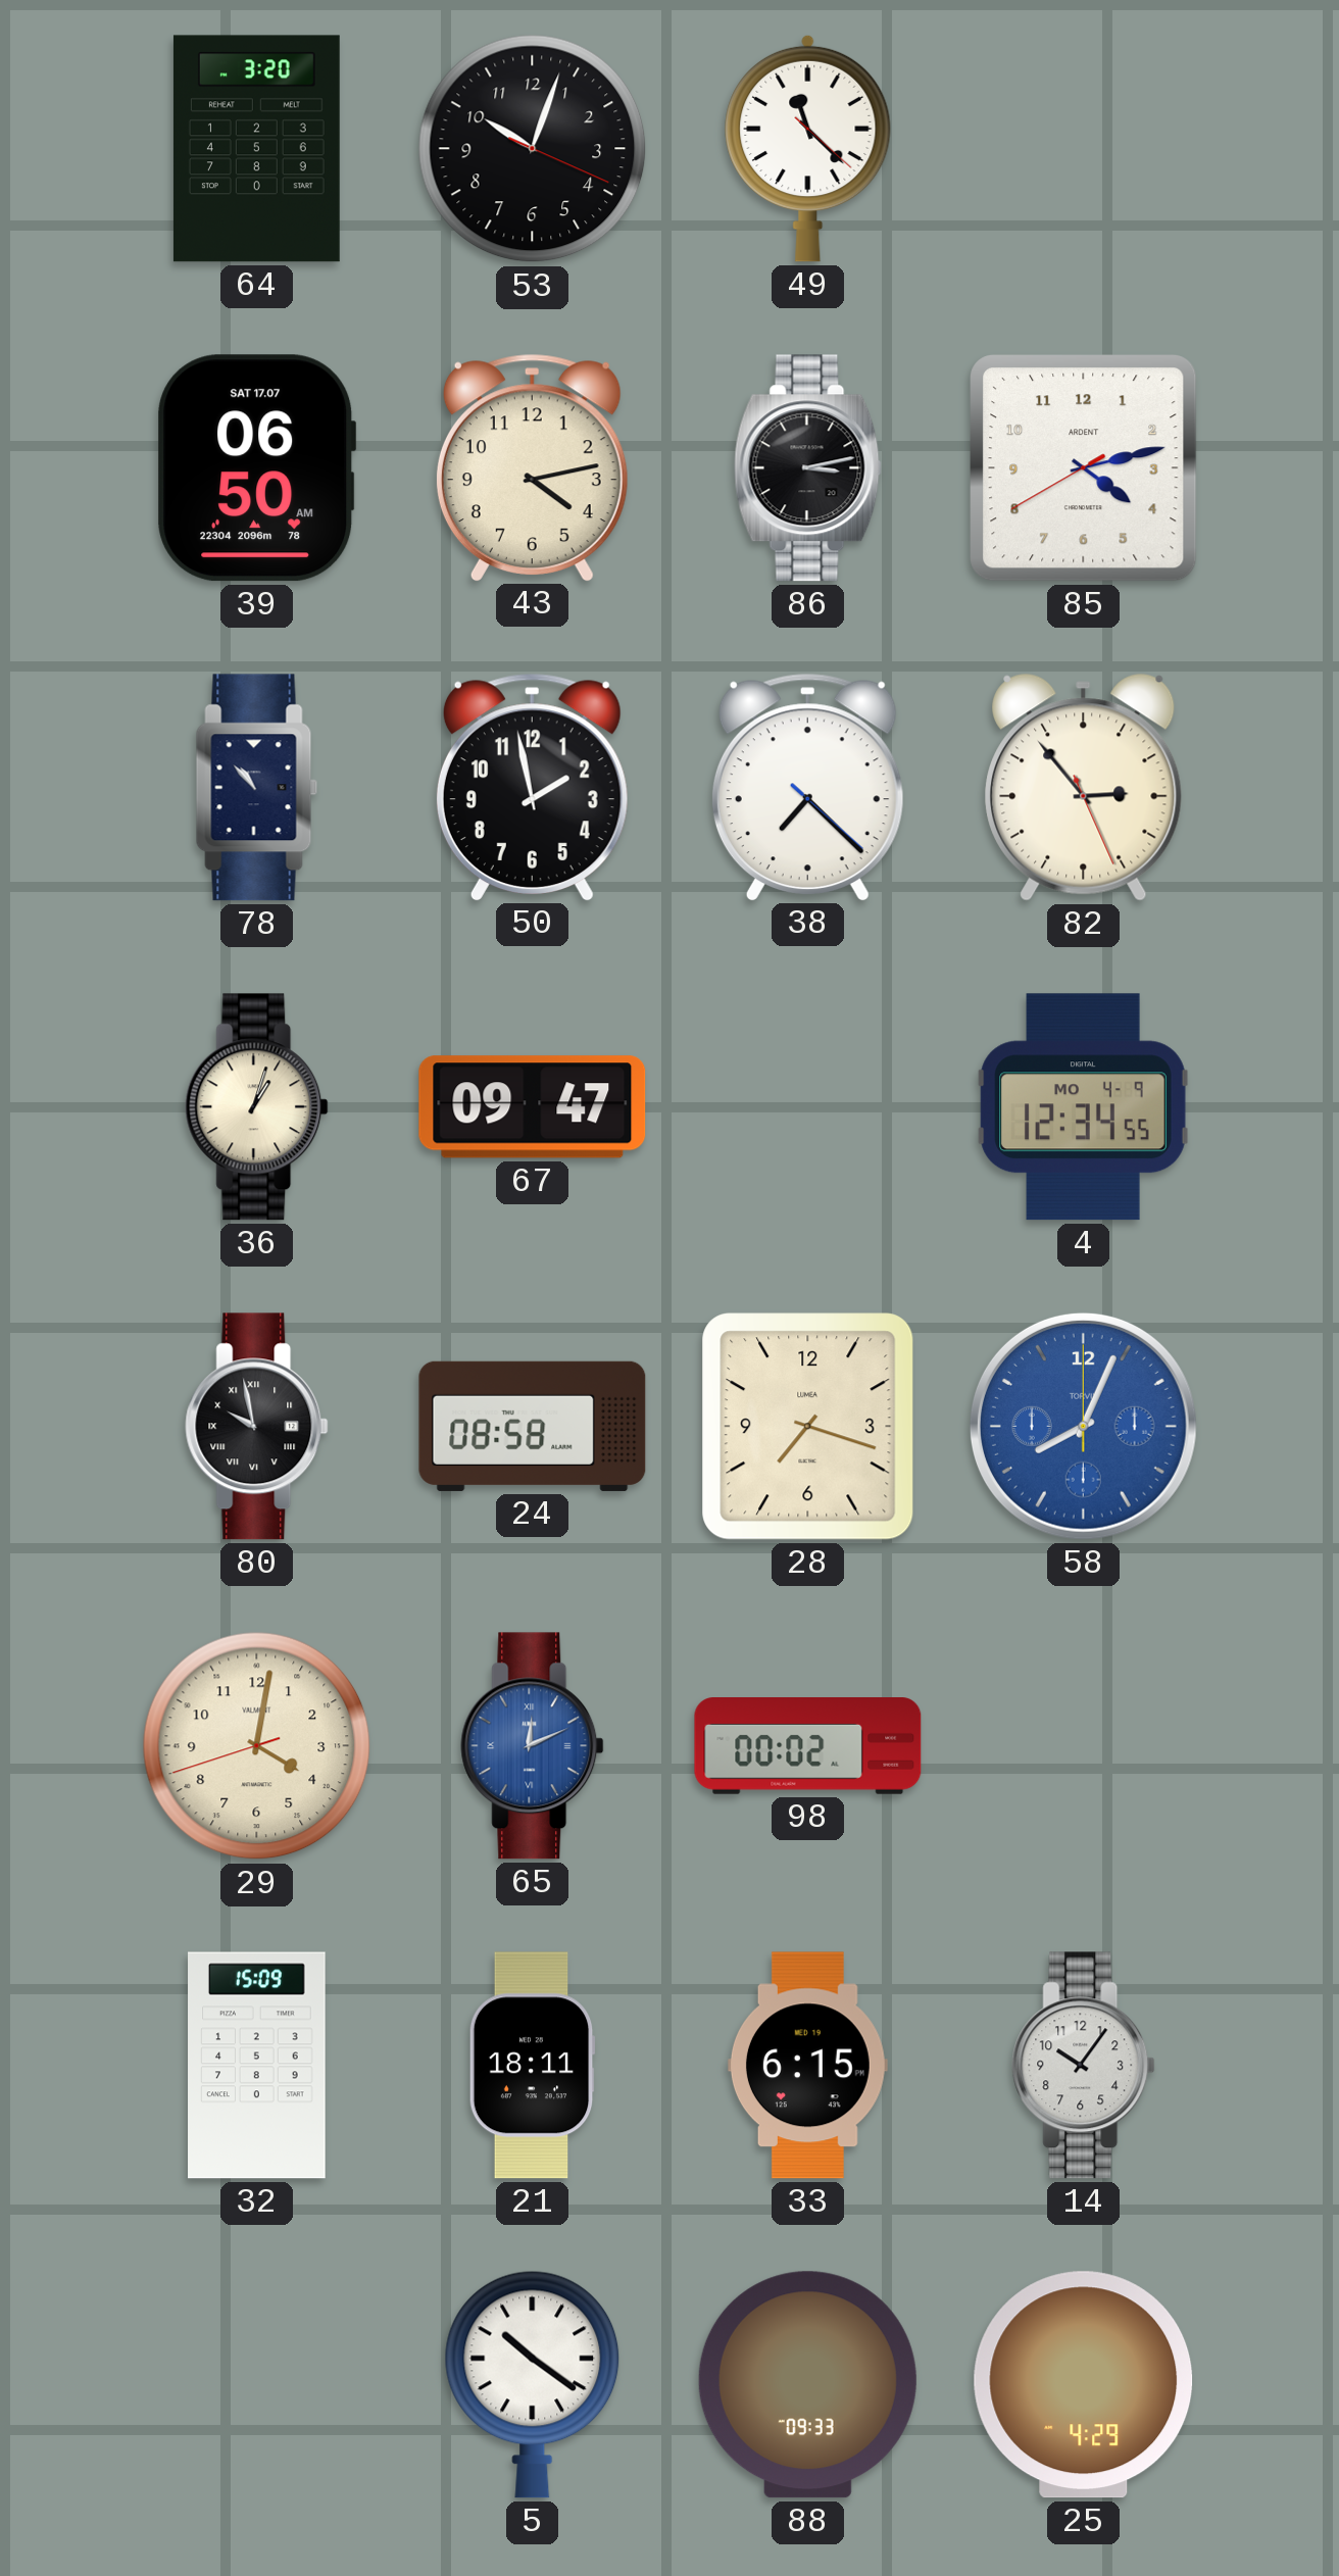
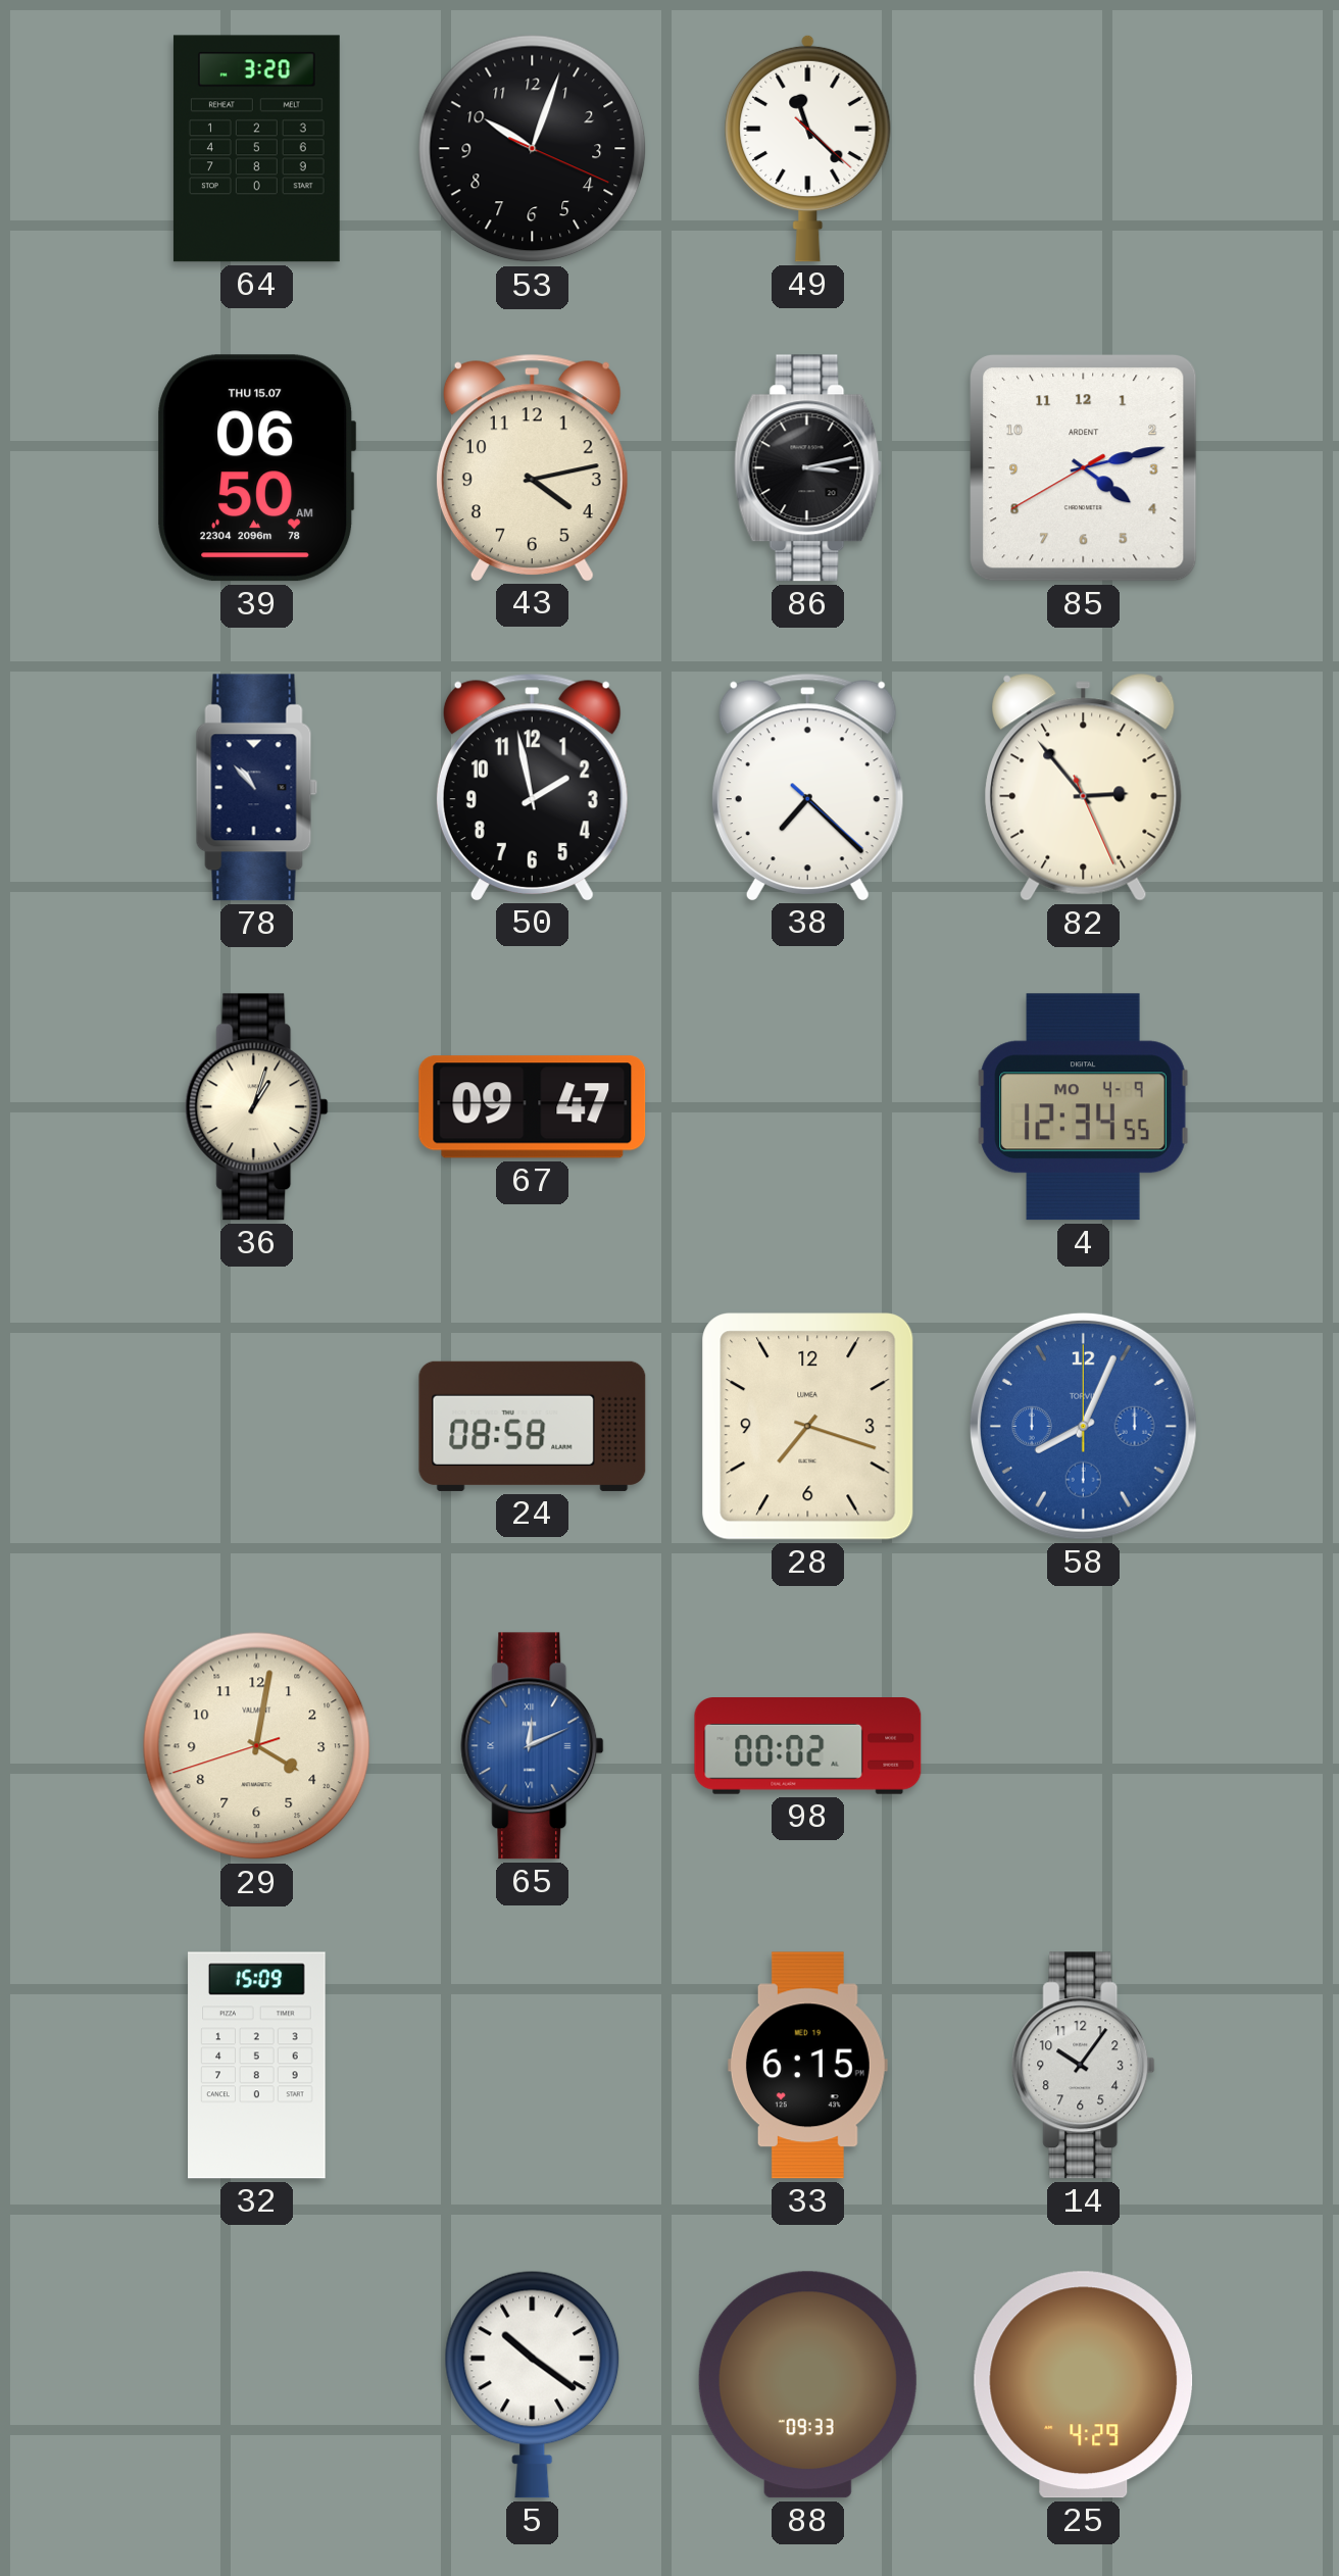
39 date: SAT 17.07 -> THU 15.07
80: 9:58 -> none
21: 18:11 -> none
